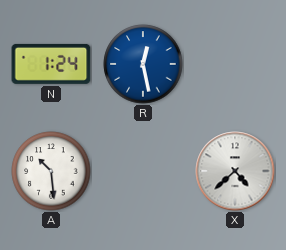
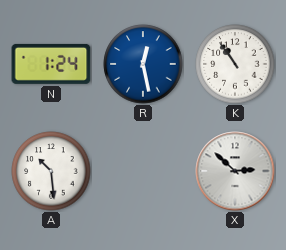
K: none -> 10:54
X: 4:38 -> 2:52
